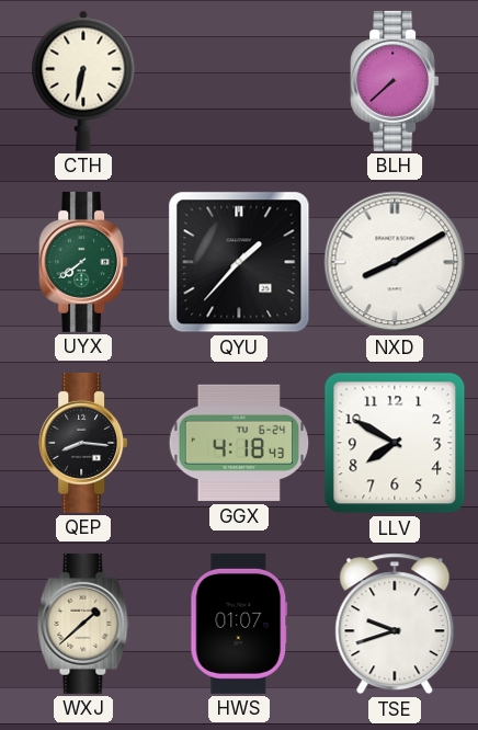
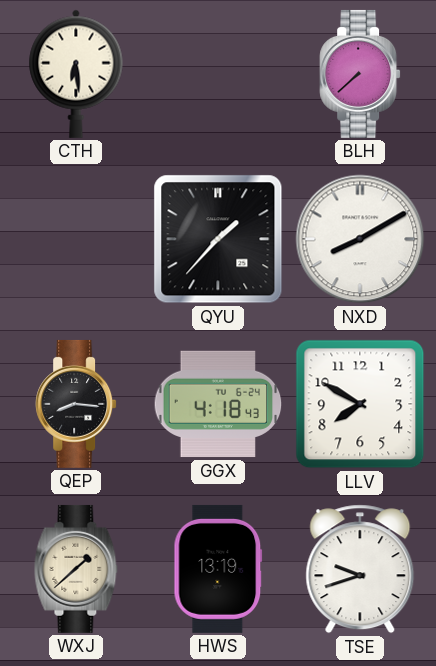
CTH: 6:32 -> 6:29
UYX: 7:39 -> none
HWS: 01:07 -> 13:19
